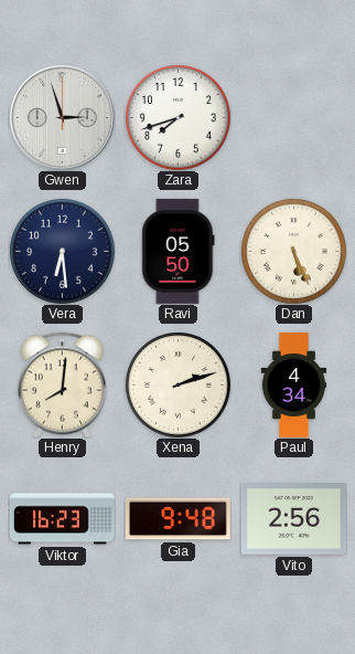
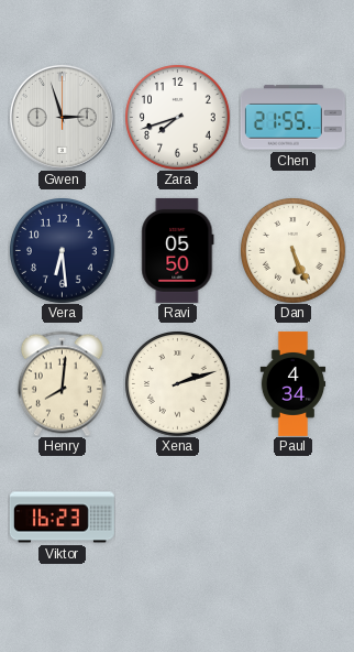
Chen: none -> 21:55
Gia: 9:48 -> none
Vito: 2:56 -> none
